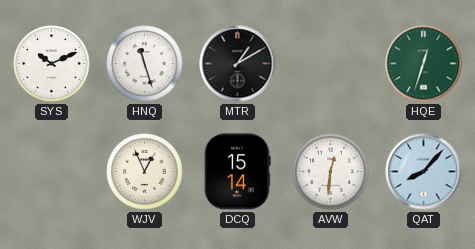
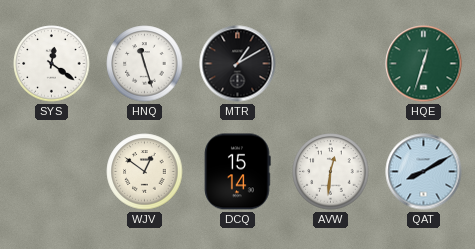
SYS: 10:11 -> 12:21
WJV: 12:56 -> 12:51
QAT: 8:07 -> 8:10
